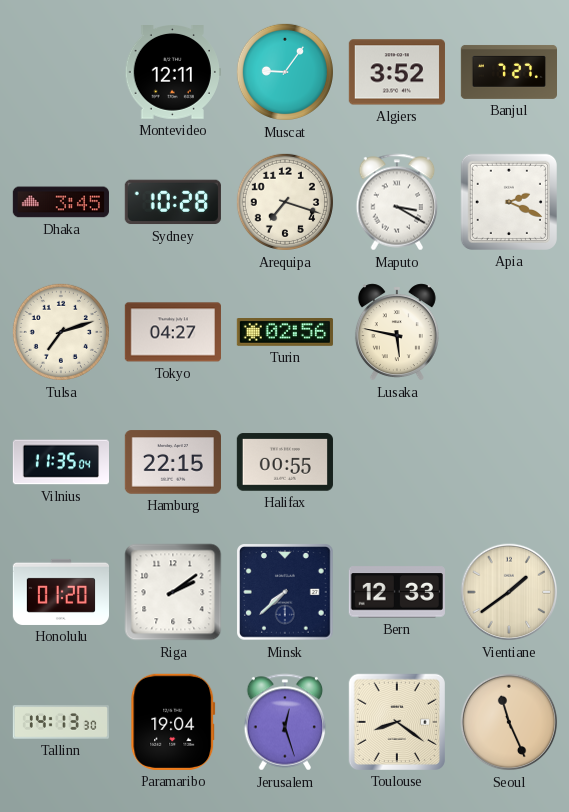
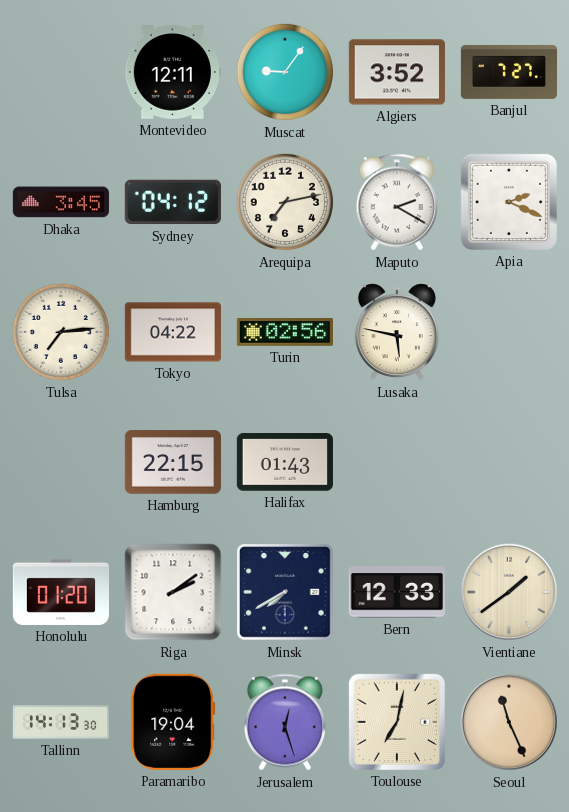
Sydney: 10:28 -> 04:12
Arequipa: 7:18 -> 7:13
Maputo: 3:20 -> 2:20
Tulsa: 7:12 -> 7:14
Tokyo: 04:27 -> 04:22
Vilnius: 11:35 -> none
Halifax: 00:55 -> 01:43
Minsk: 7:38 -> 7:40
Toulouse: 8:21 -> 7:02
